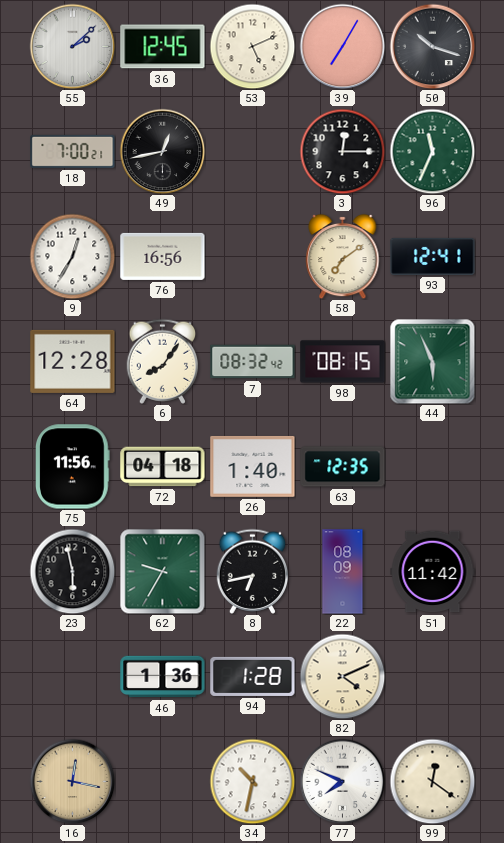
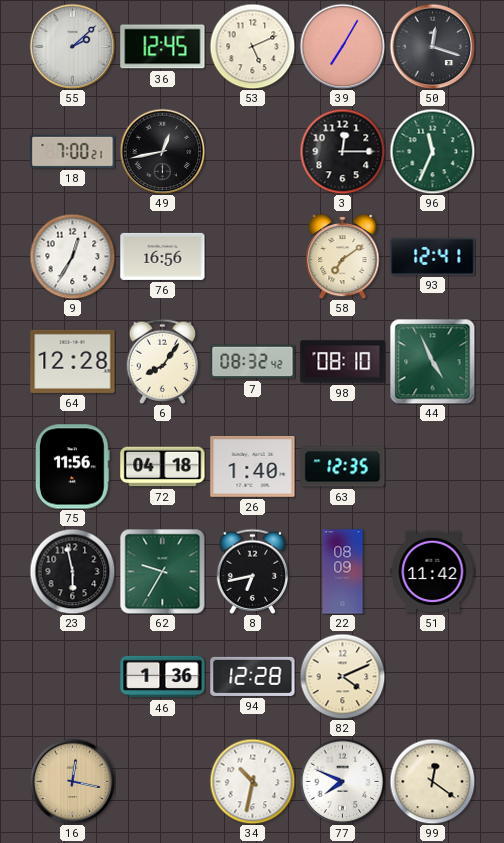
50: 10:18 -> 12:18
98: 08:15 -> 08:10
44: 5:56 -> 4:56
94: 1:28 -> 12:28
